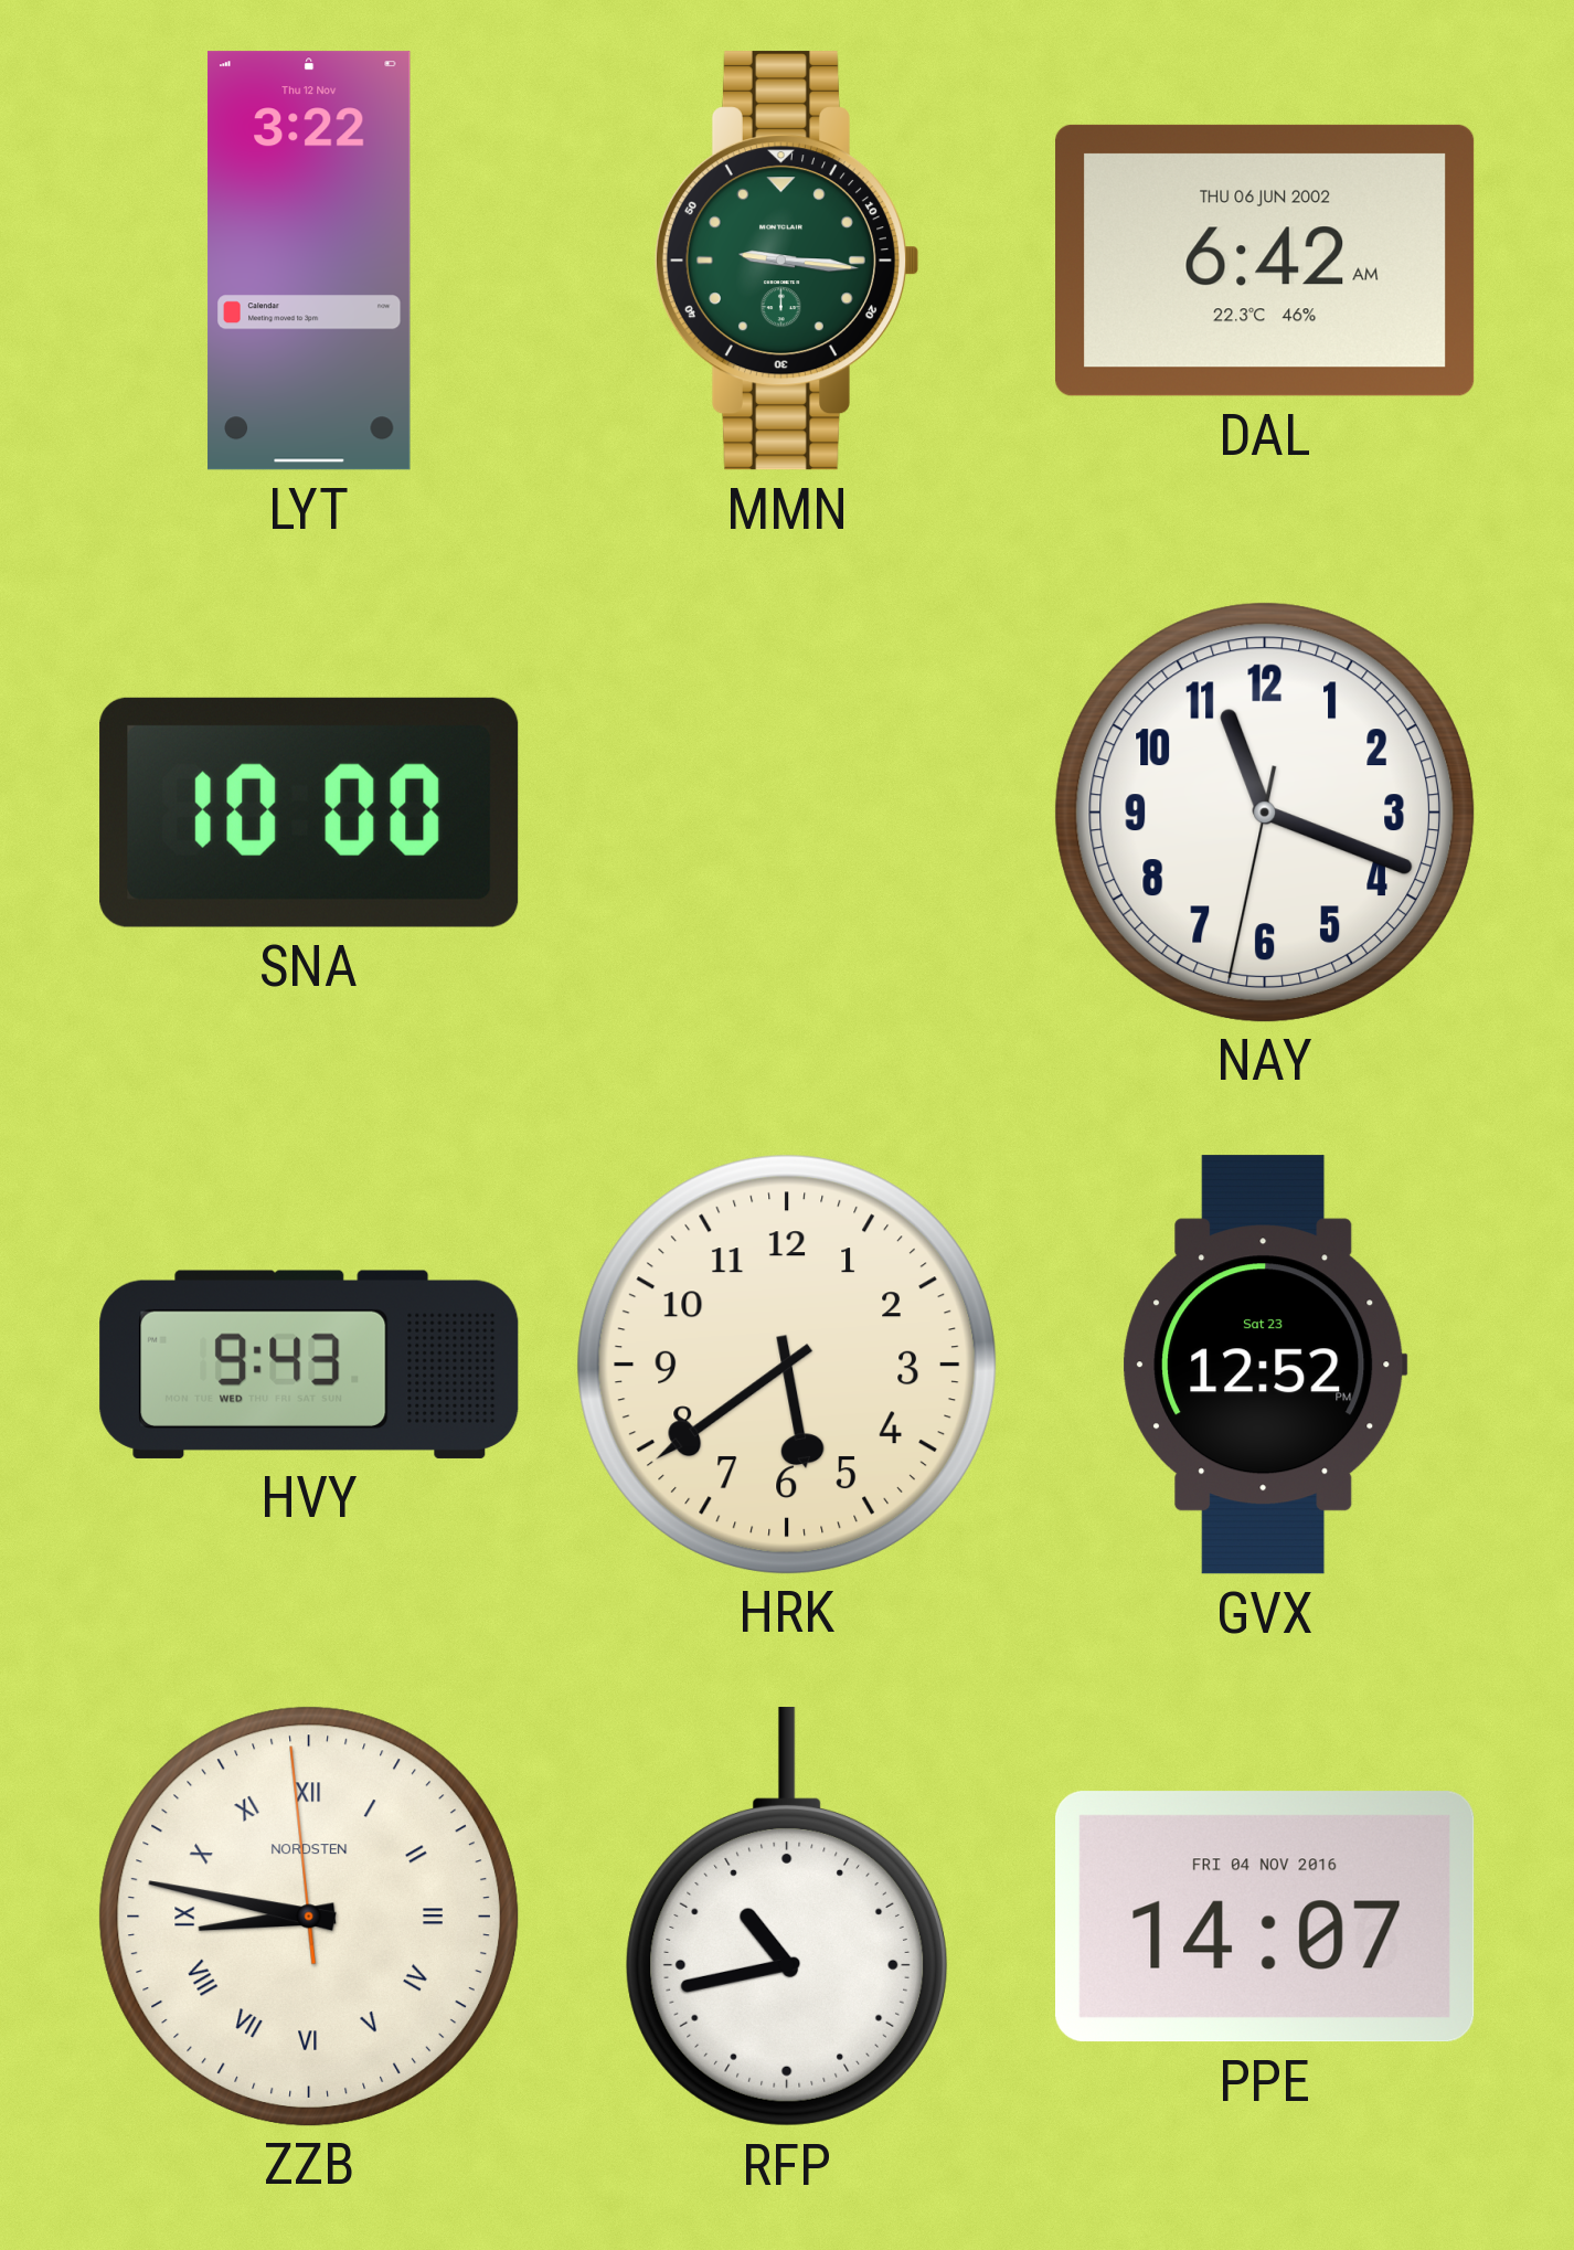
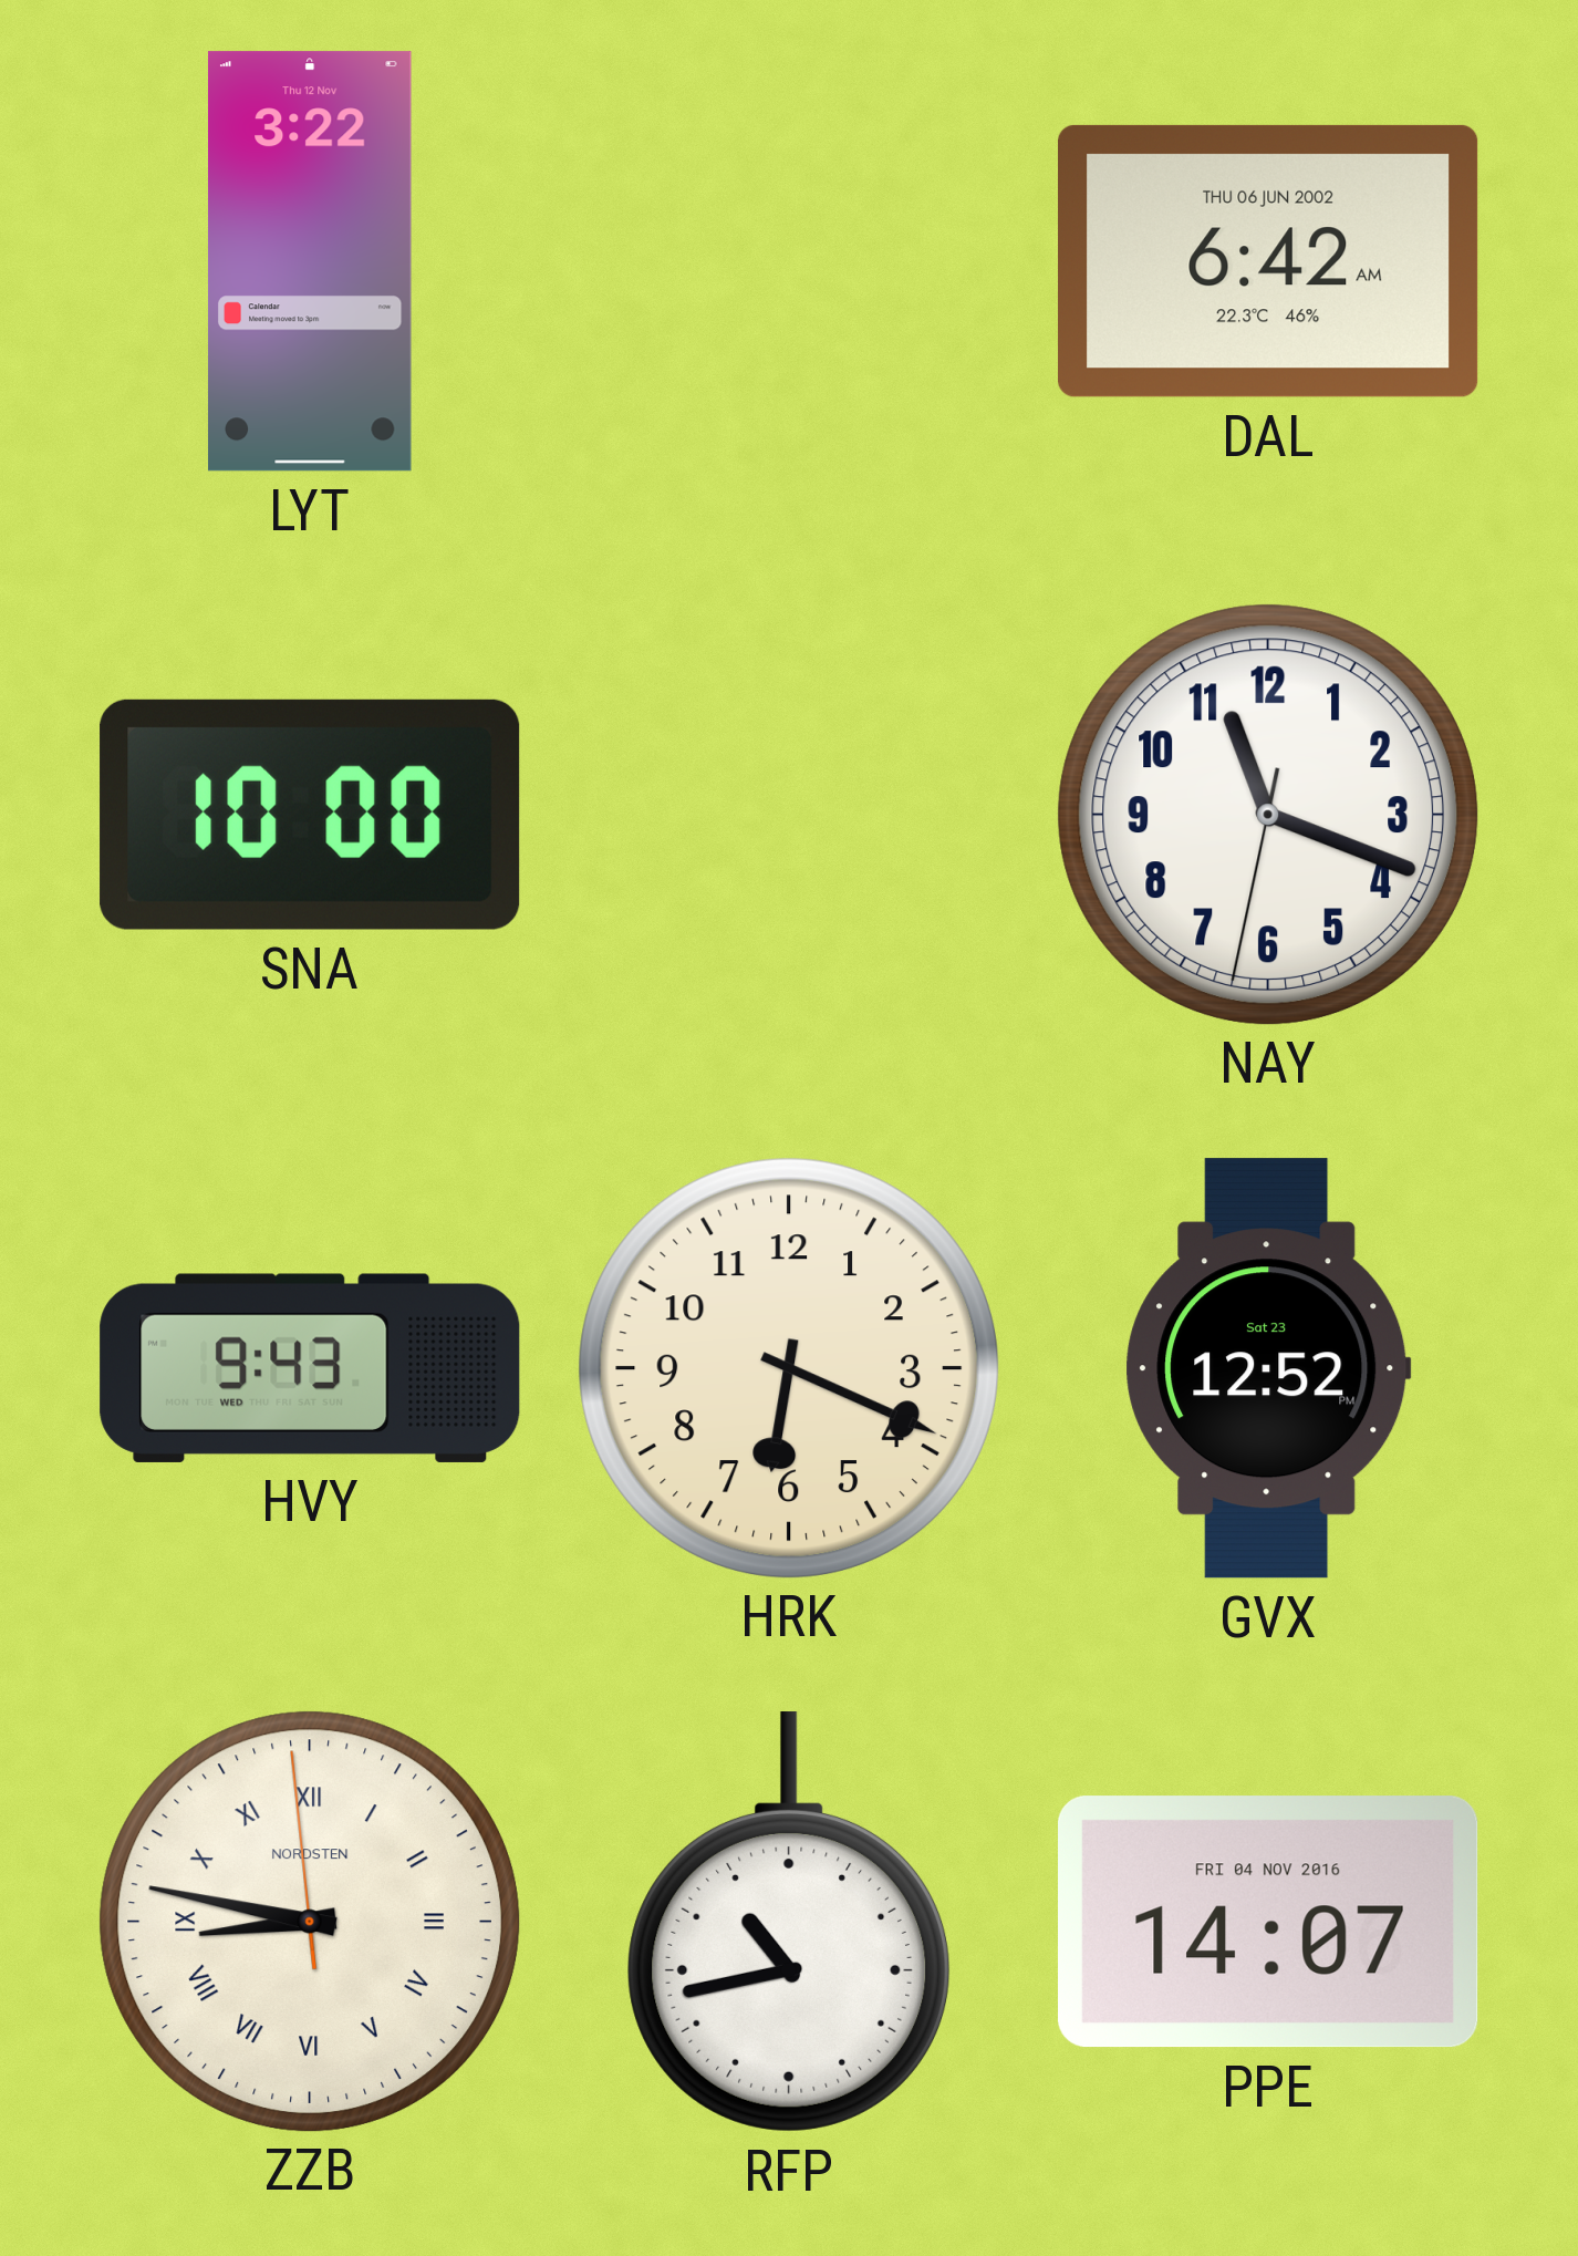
MMN: 9:16 -> none
HRK: 5:39 -> 6:19
